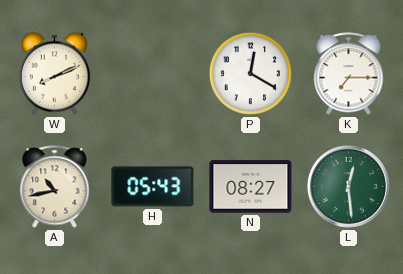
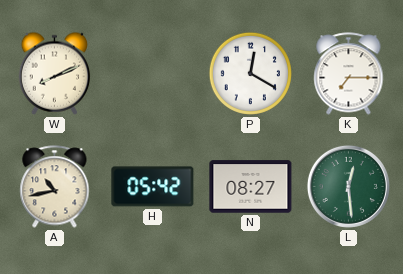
H: 05:43 -> 05:42
